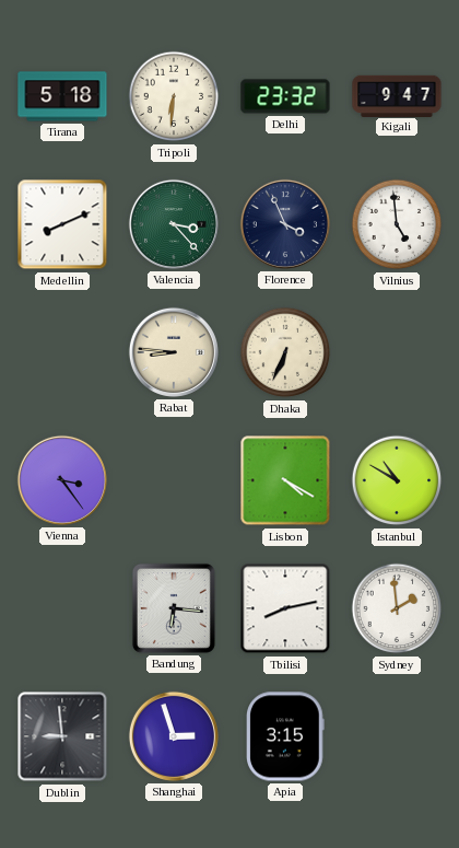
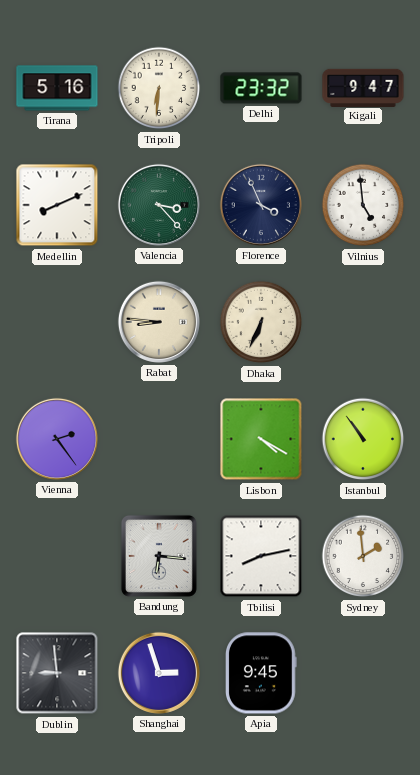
Tirana: 5:18 -> 5:16
Vienna: 3:24 -> 2:24
Istanbul: 10:50 -> 10:54
Apia: 3:15 -> 9:45
